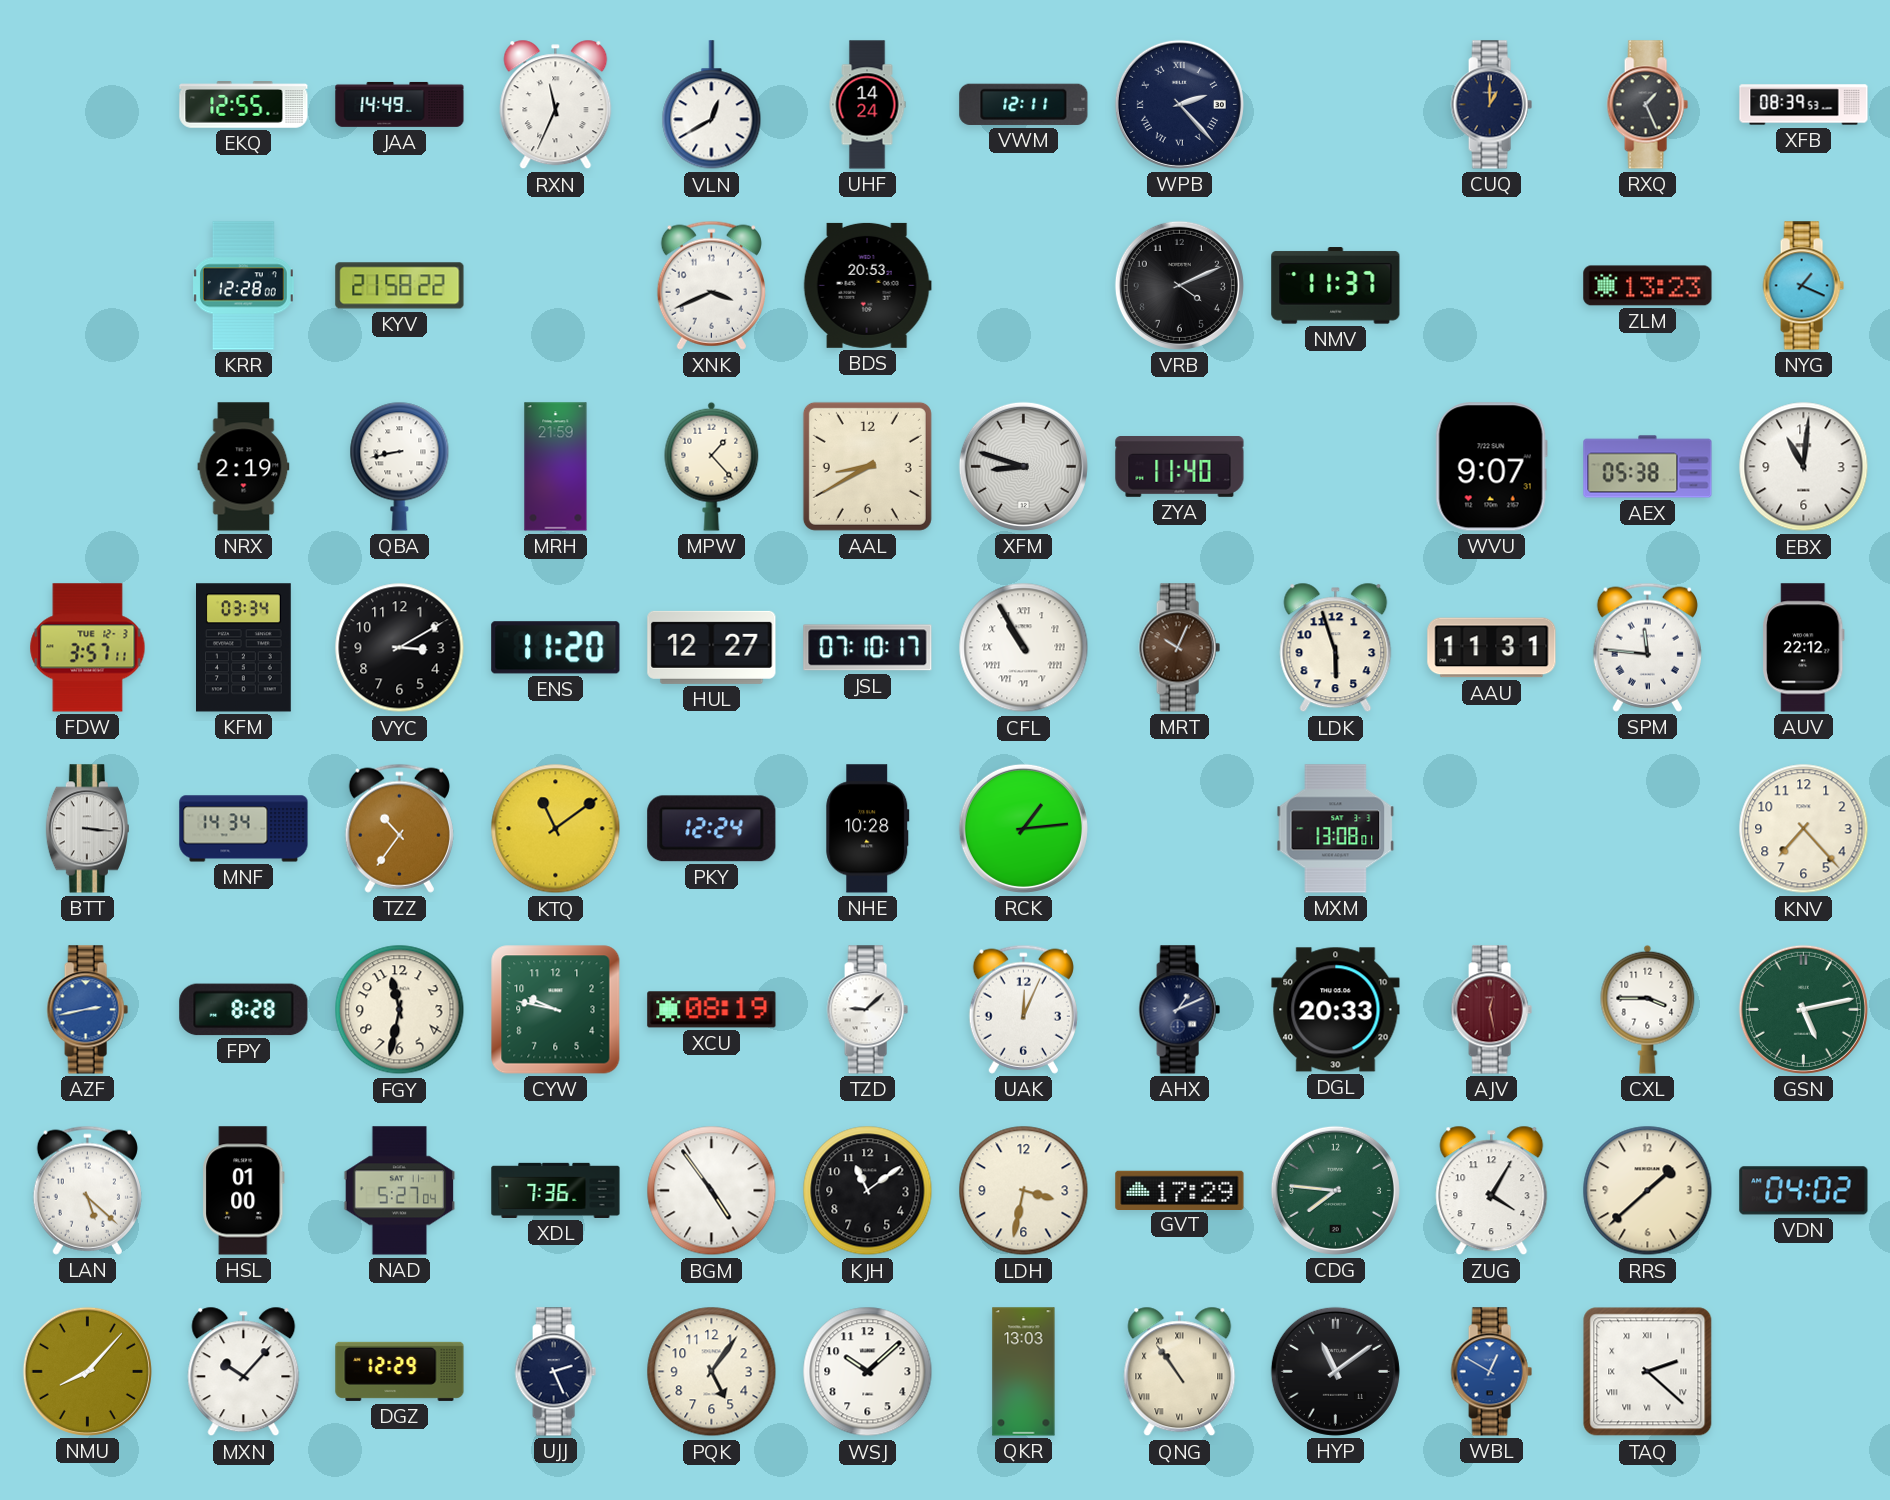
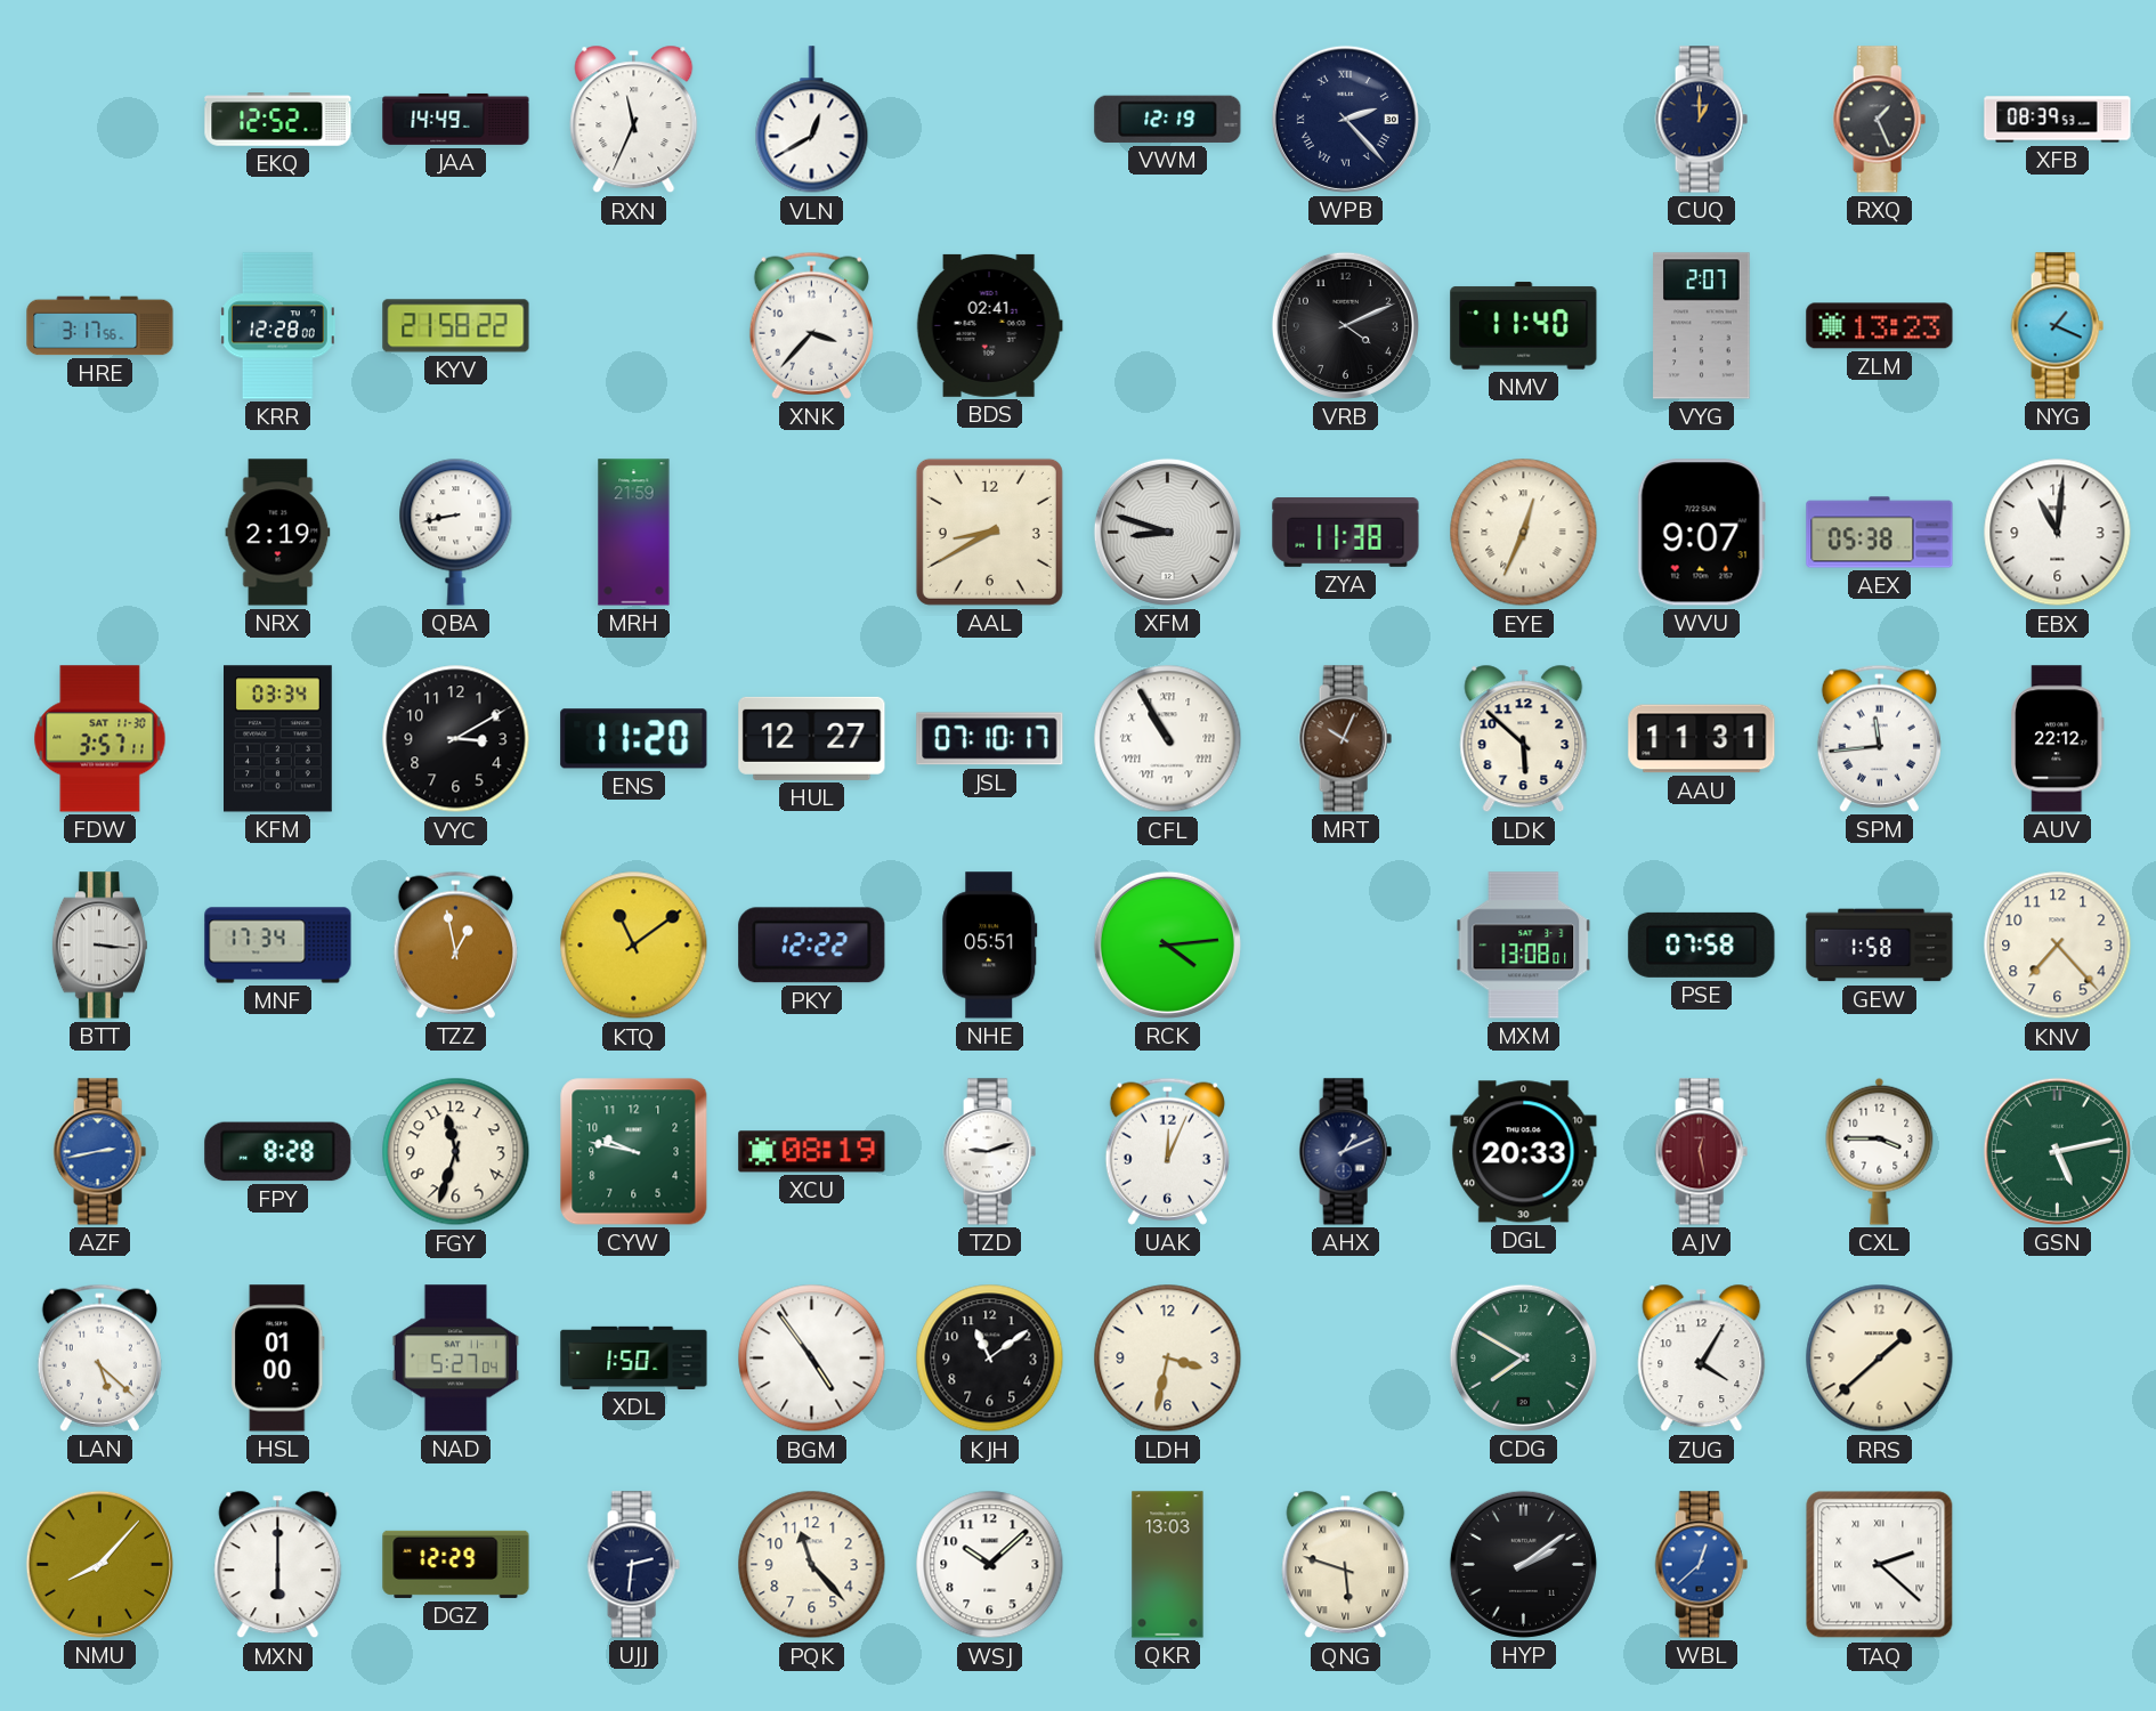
EKQ: 12:55 -> 12:52
UHF: 14:24 -> none
VWM: 12:11 -> 12:19
HRE: none -> 3:17
XNK: 3:41 -> 3:37
BDS: 20:53 -> 02:41
NMV: 11:37 -> 11:40
VYG: none -> 2:07
MPW: 1:23 -> none
ZYA: 11:40 -> 11:38
EYE: none -> 12:34
FDW date: TUE 12-3 -> SAT 11-30
LDK: 5:57 -> 5:52
SPM: 11:46 -> 11:44
MNF: 14:34 -> 17:34
TZZ: 10:36 -> 12:58
PKY: 12:24 -> 12:22
NHE: 10:28 -> 05:51
RCK: 1:14 -> 4:14
PSE: none -> 07:58
GEW: none -> 1:58
FGY: 11:32 -> 11:33
TZD: 9:08 -> 9:12
XDL: 7:36 -> 1:50
GVT: 17:29 -> none
CDG: 7:46 -> 7:50
VDN: 04:02 -> none
MXN: 10:07 -> 6:00
UJJ: 2:26 -> 2:31
PQK: 5:06 -> 11:23
QNG: 10:54 -> 5:48
HYP: 11:09 -> 2:09
WBL: 12:50 -> 12:38
